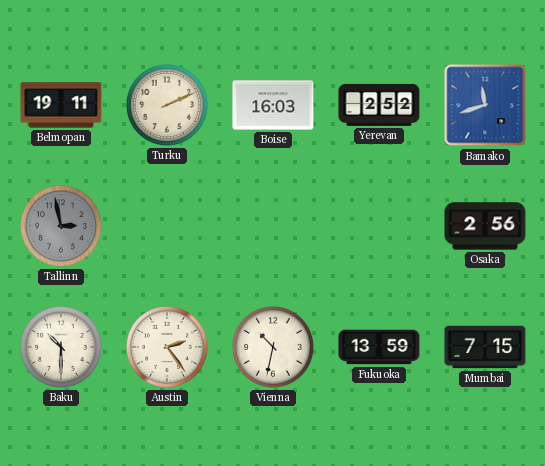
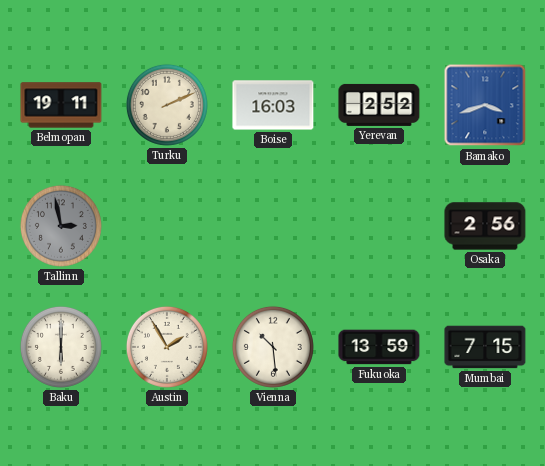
Bamako: 11:42 -> 3:42
Baku: 10:30 -> 6:00
Austin: 2:24 -> 1:55
Vienna: 10:32 -> 10:29
